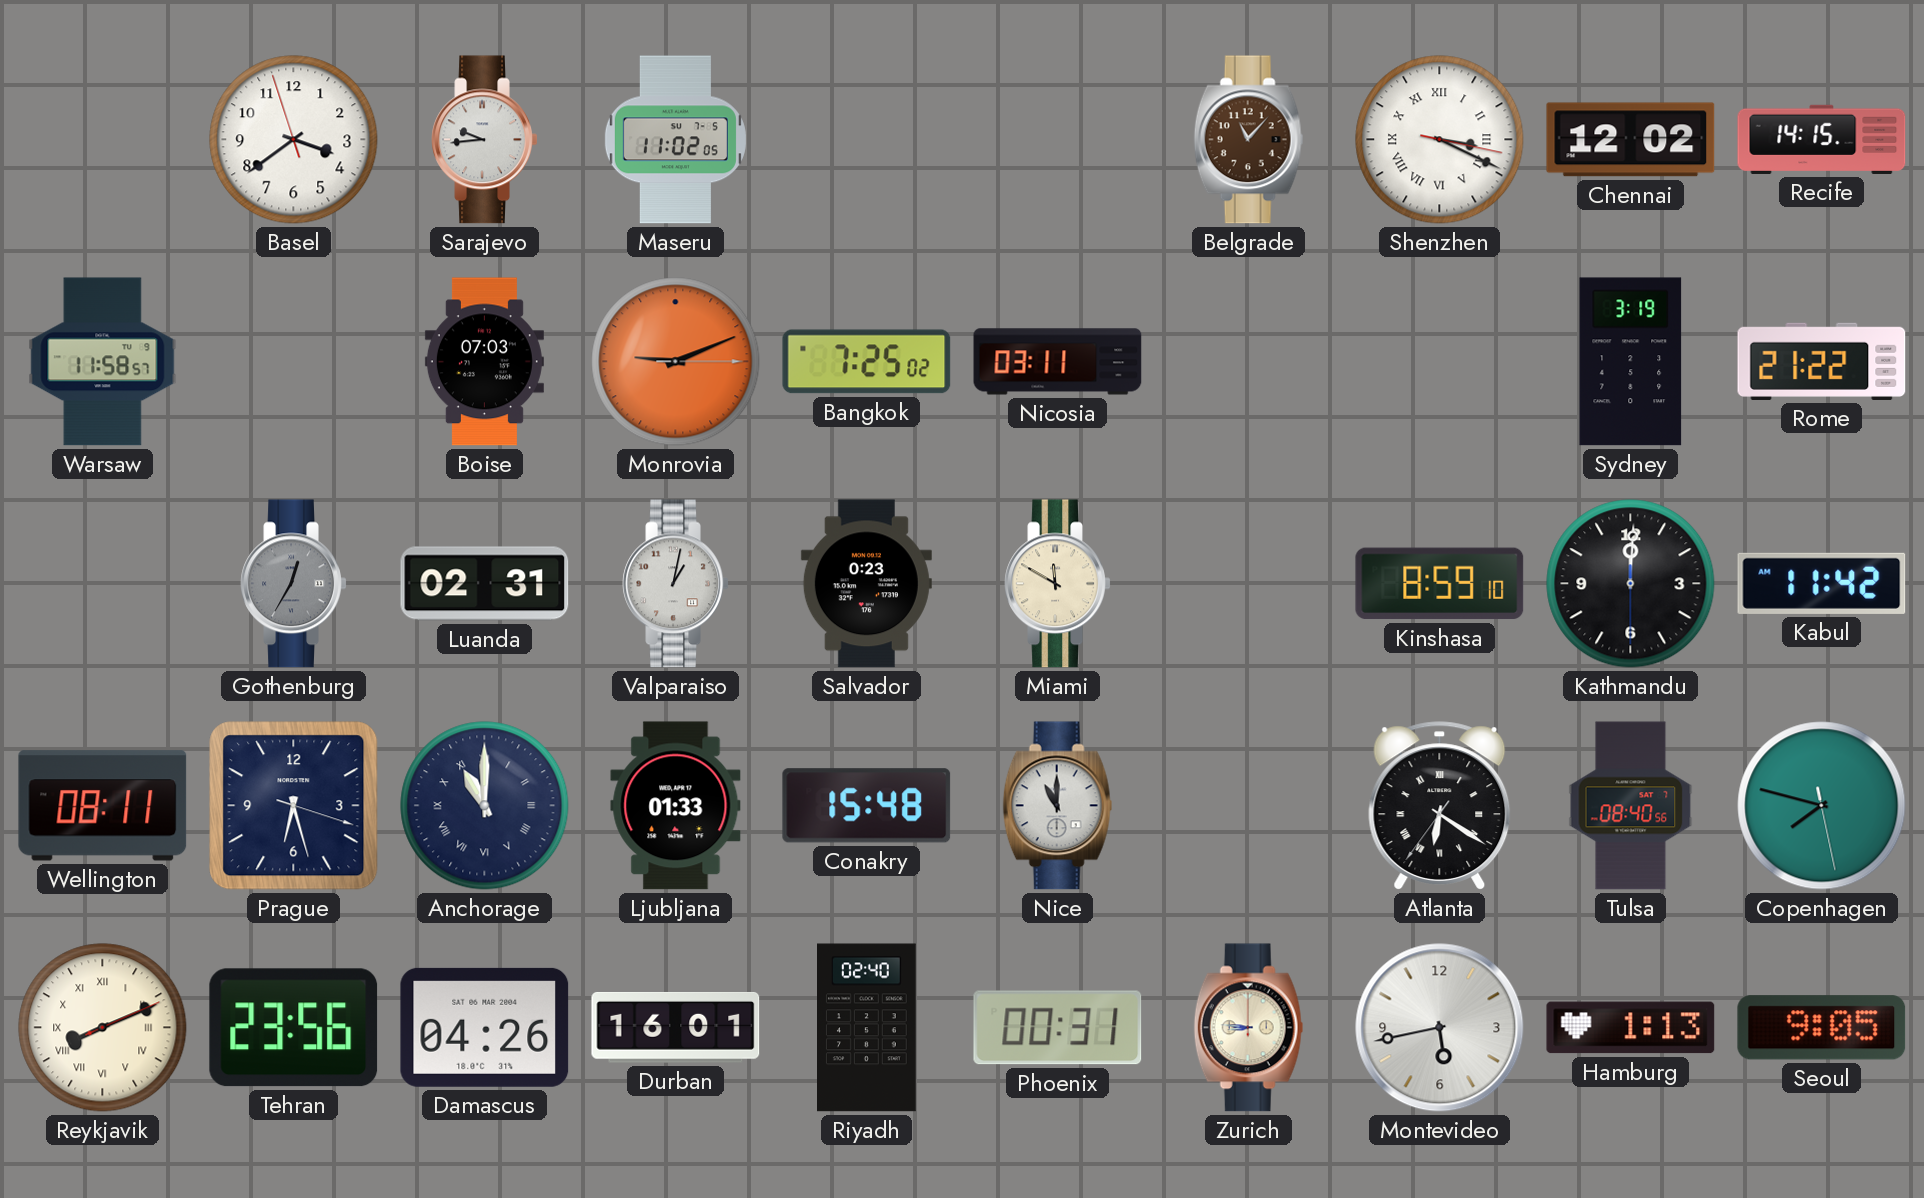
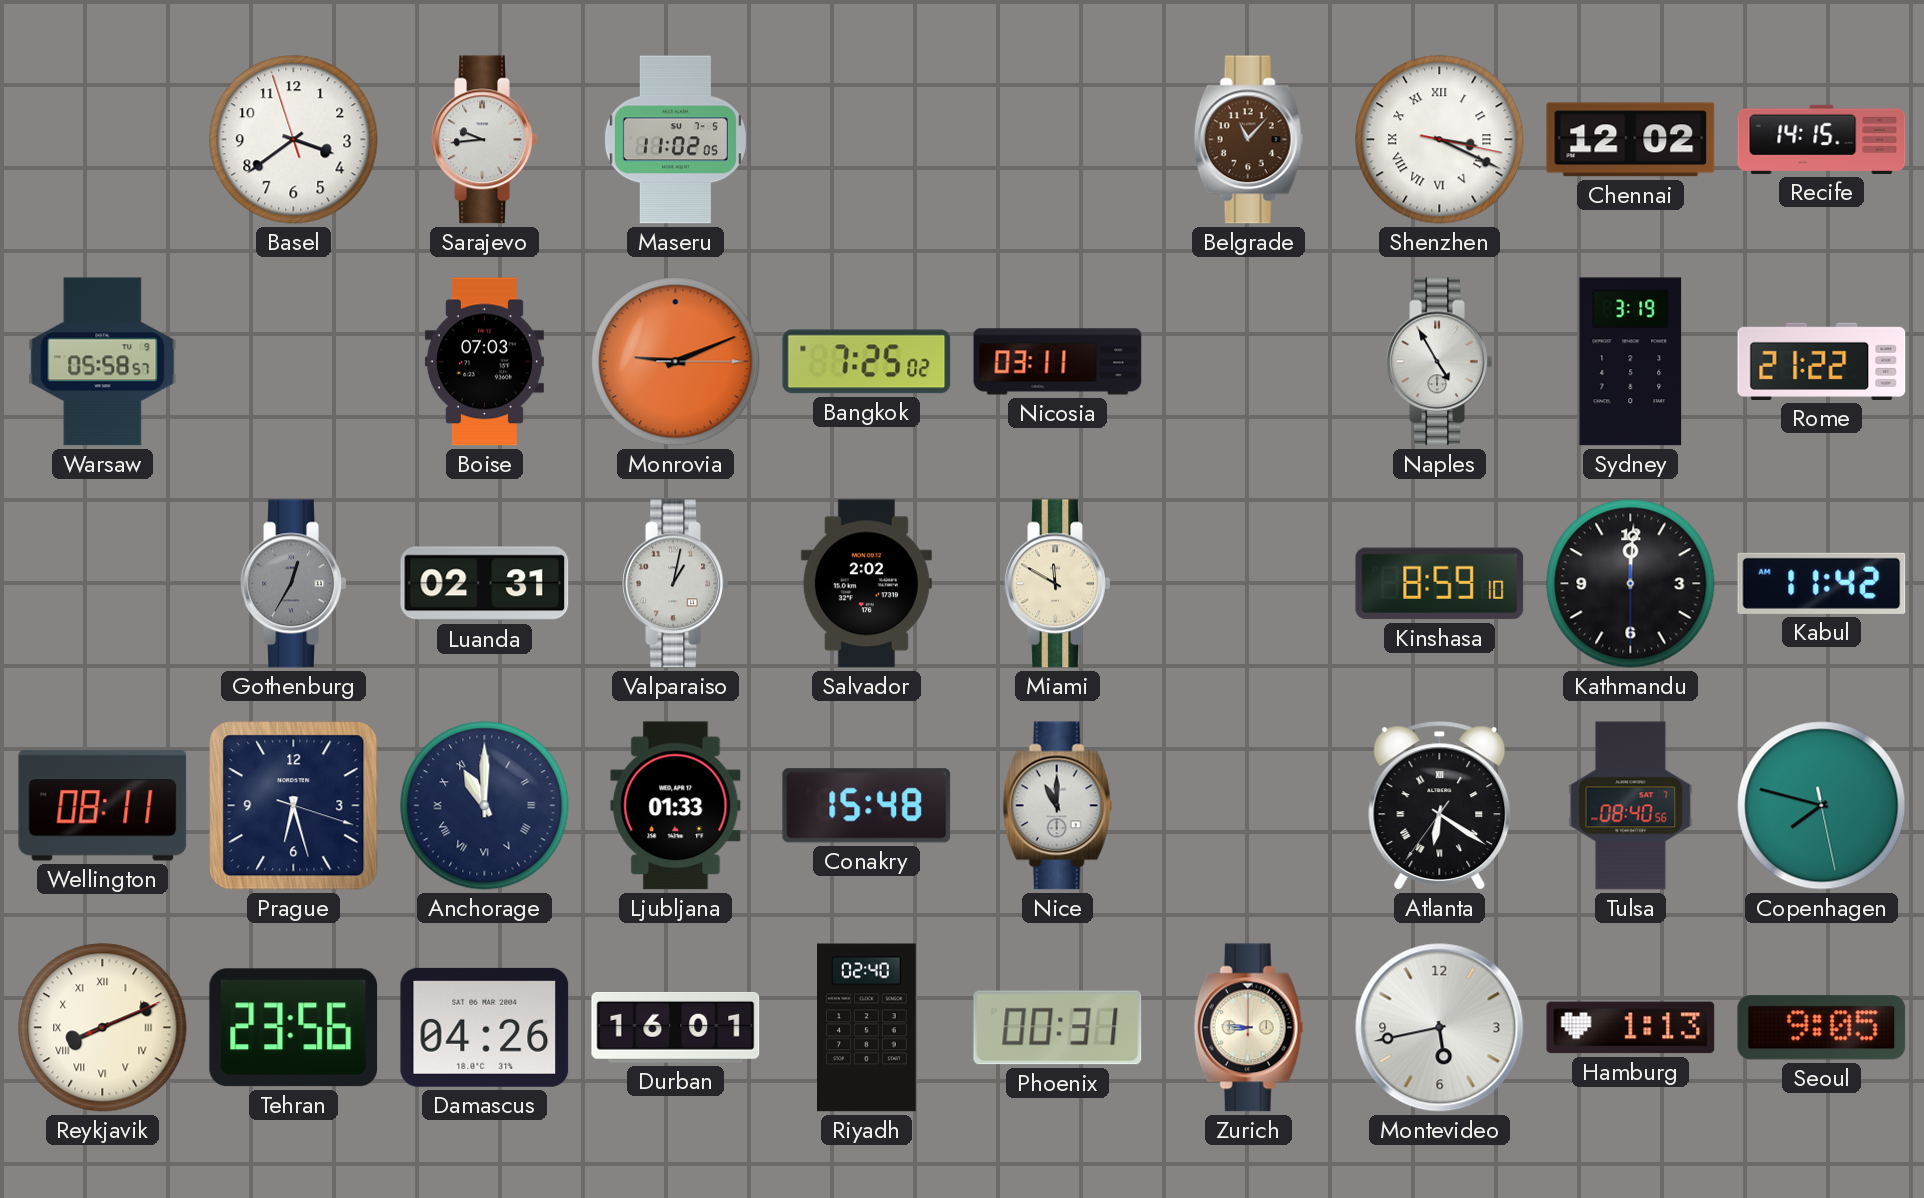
Warsaw: 11:58 -> 05:58
Naples: none -> 4:55
Salvador: 0:23 -> 2:02
